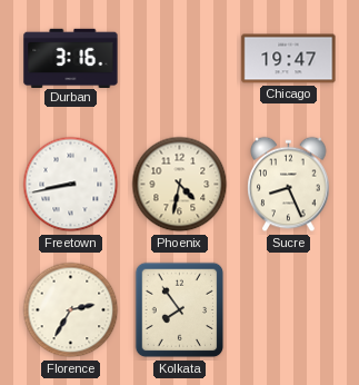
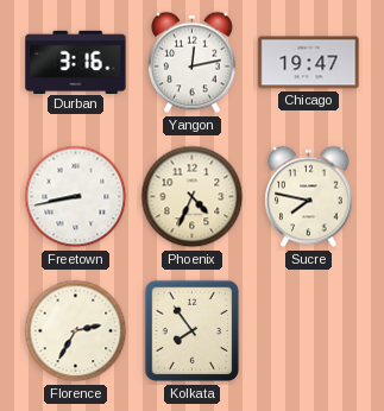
Yangon: none -> 12:13
Phoenix: 4:32 -> 4:34
Sucre: 8:26 -> 7:47
